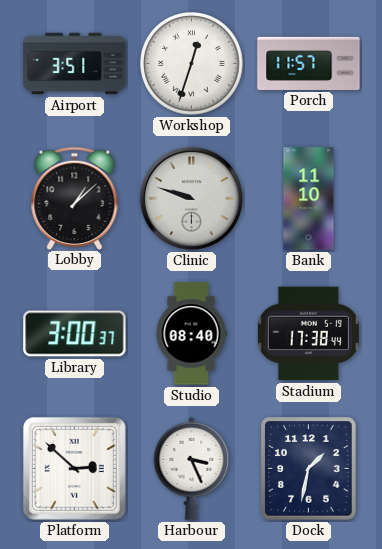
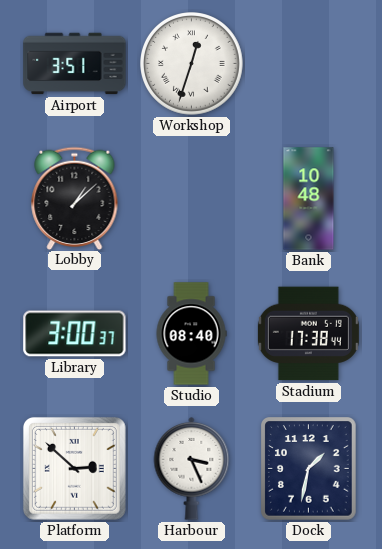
Porch: 11:57 -> none
Clinic: 9:48 -> none
Bank: 11:10 -> 10:48
